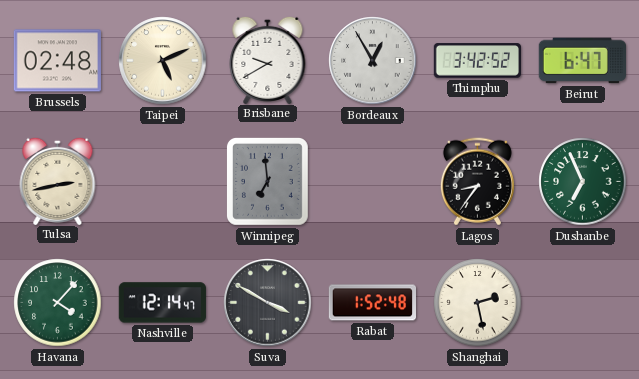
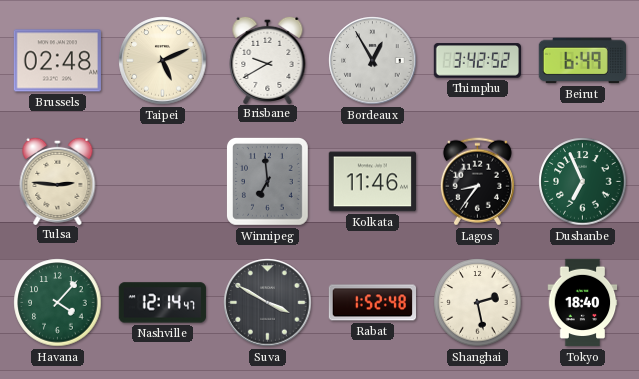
Beirut: 6:47 -> 6:49
Tulsa: 2:43 -> 2:46
Kolkata: none -> 11:46
Tokyo: none -> 18:40
